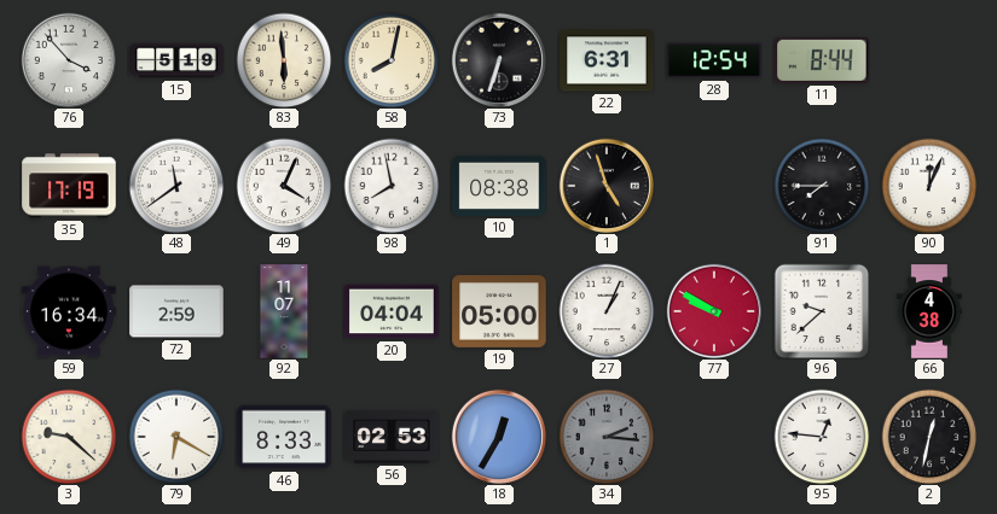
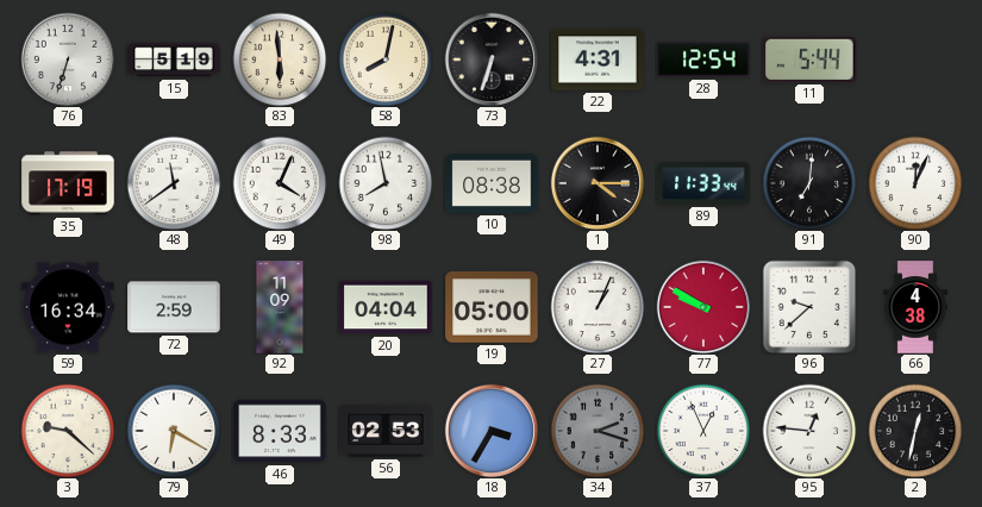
76: 3:53 -> 6:33
22: 6:31 -> 4:31
11: 8:44 -> 5:44
1: 4:57 -> 4:15
89: none -> 11:33
91: 7:45 -> 7:01
92: 11:07 -> 11:09
18: 12:35 -> 3:35
34: 2:16 -> 2:18
37: none -> 12:56
